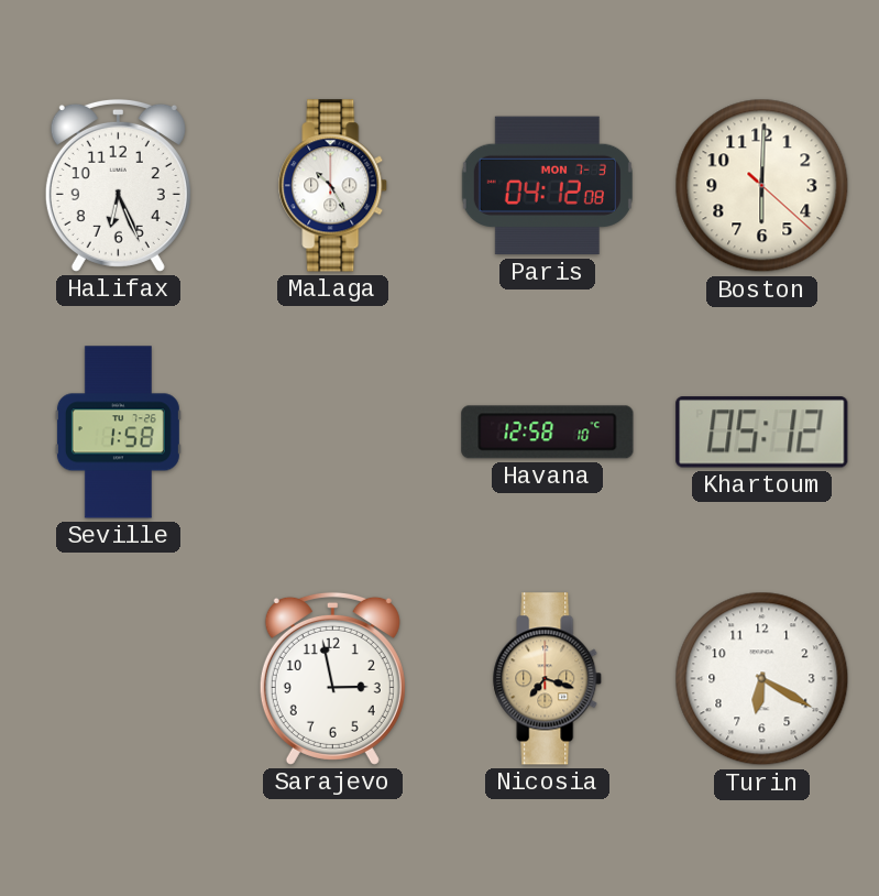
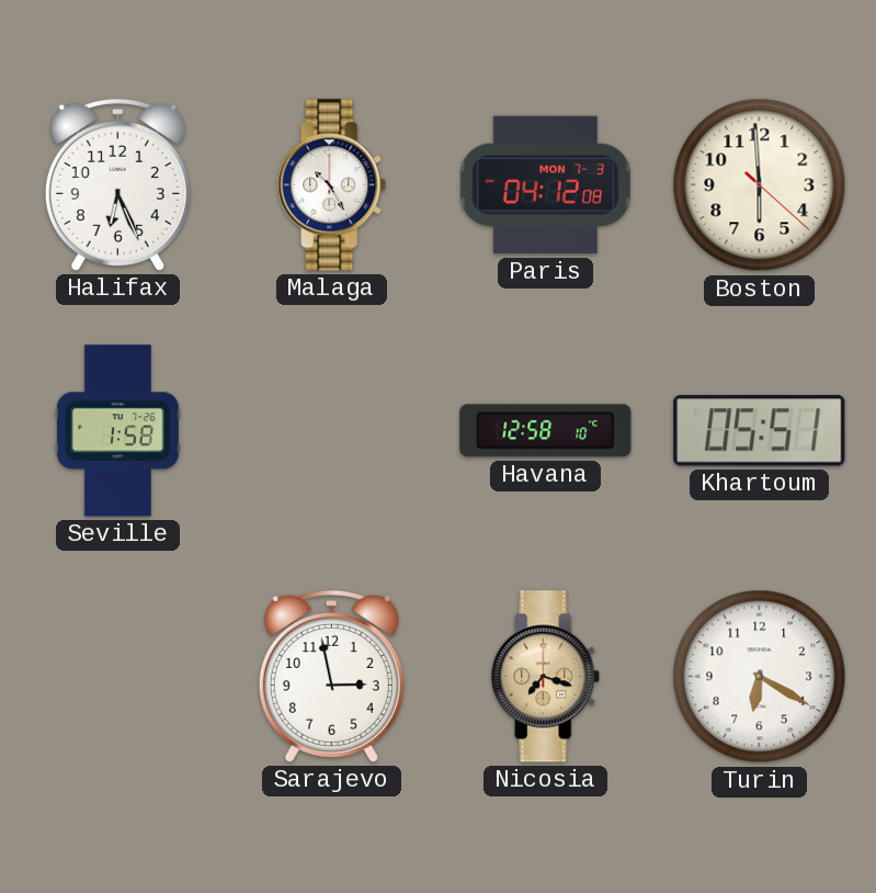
Boston: 6:00 -> 5:59
Khartoum: 05:12 -> 05:51
